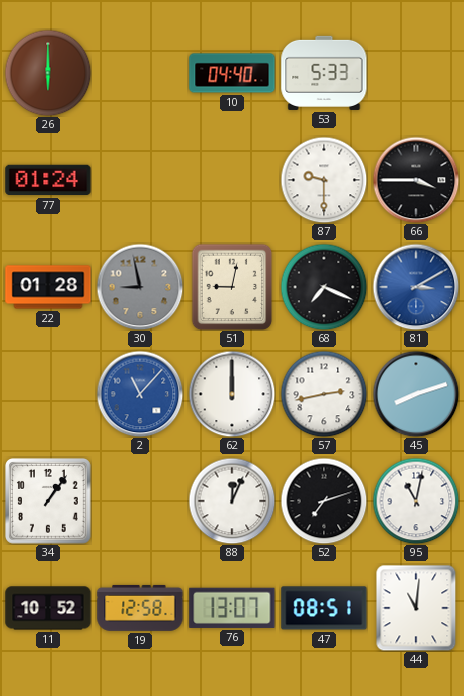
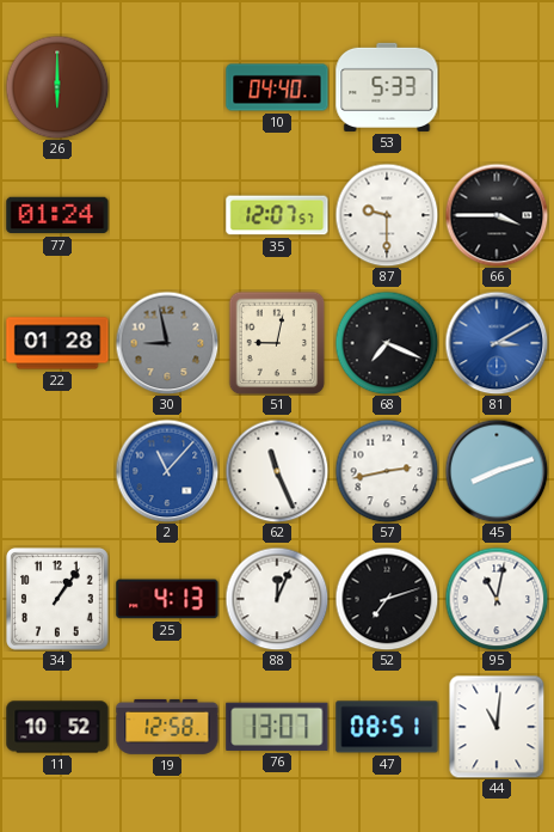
35: none -> 12:07
62: 12:00 -> 11:26
25: none -> 4:13
